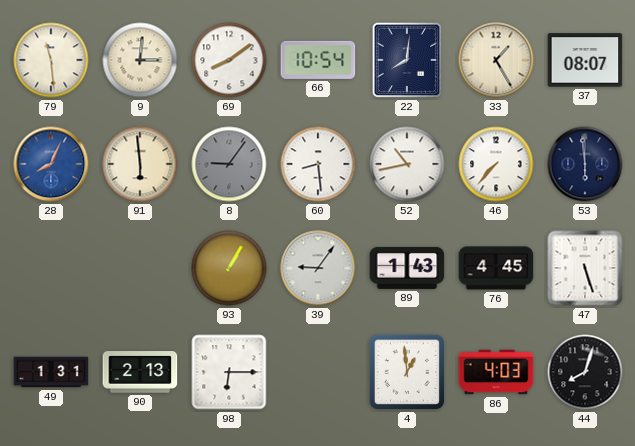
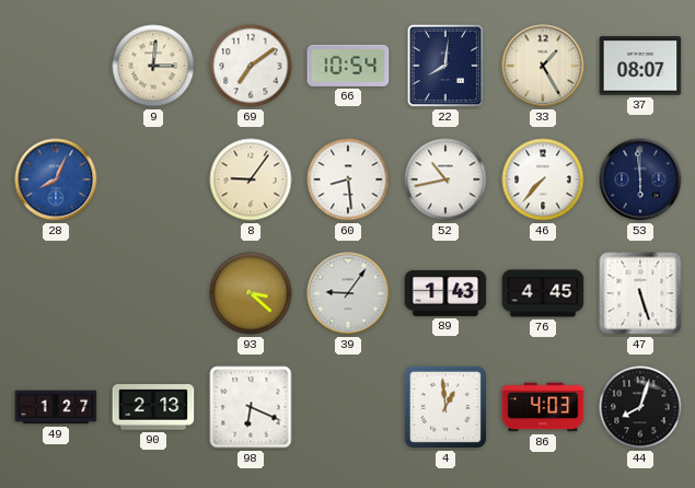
79: 11:29 -> none
69: 8:09 -> 7:09
91: 5:59 -> none
8 dial: grey -> cream
93: 1:05 -> 3:22
49: 1:31 -> 1:27
98: 6:15 -> 6:19
